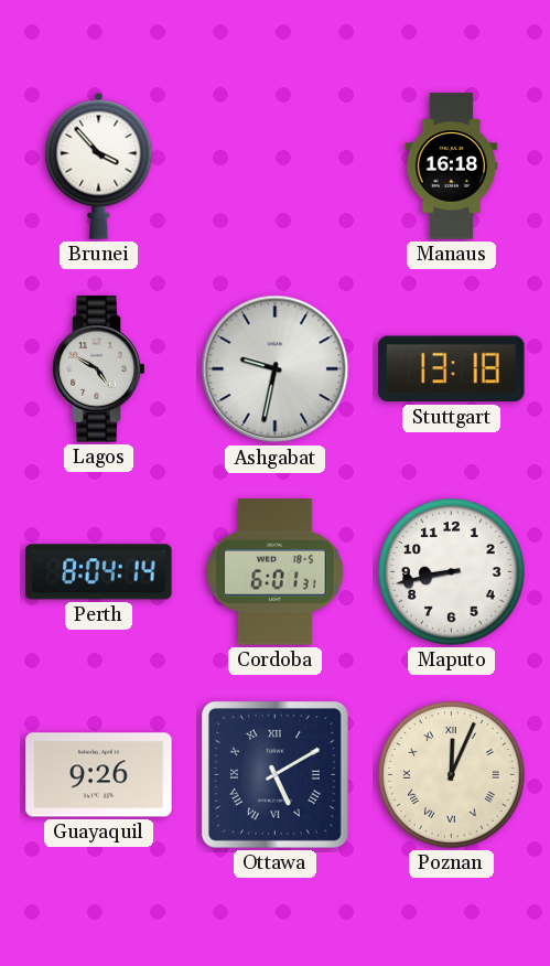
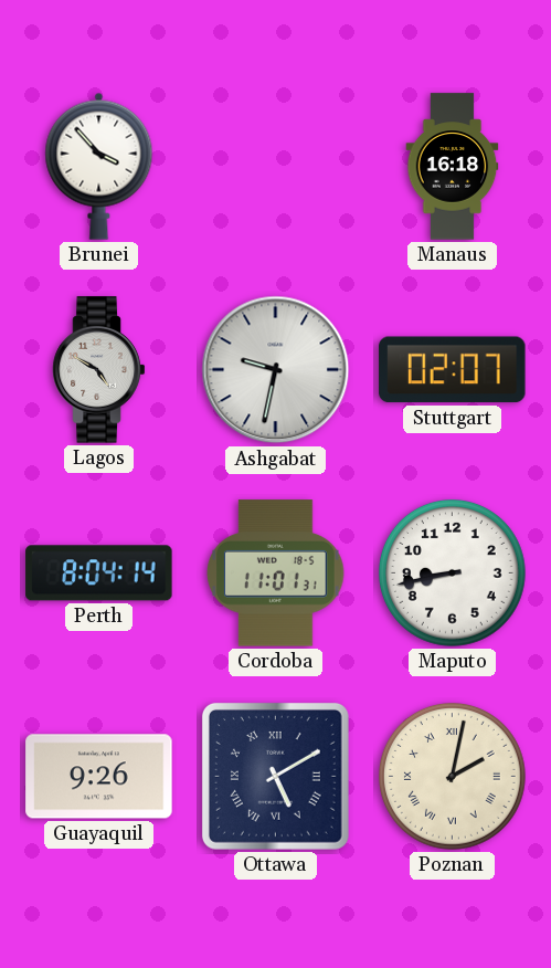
Stuttgart: 13:18 -> 02:07
Cordoba: 6:01 -> 11:01
Poznan: 12:04 -> 2:02
